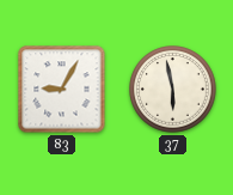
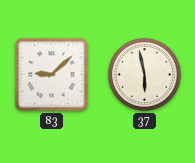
83: 9:05 -> 9:08
